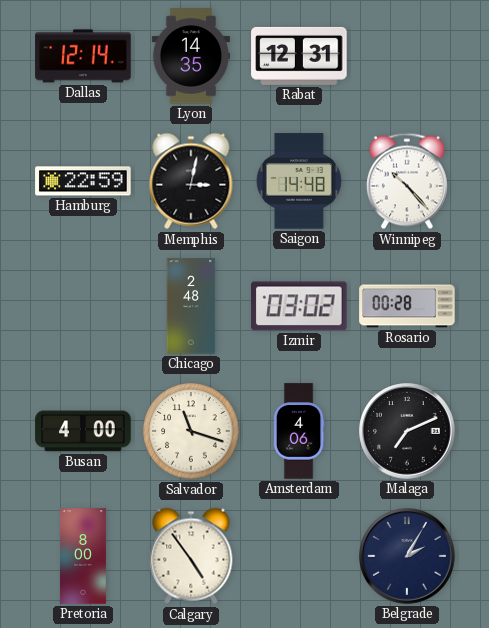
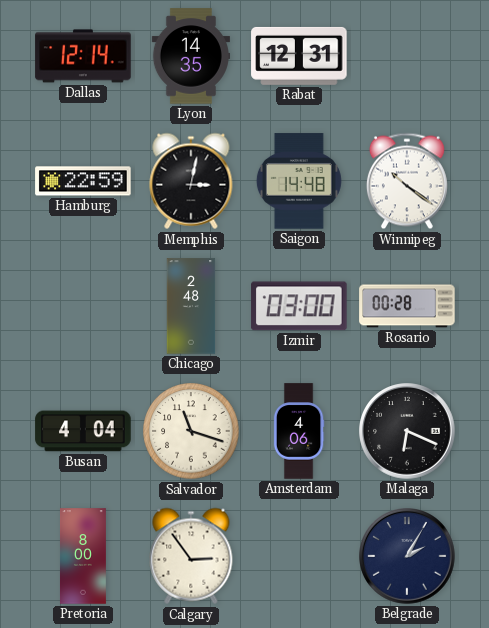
Winnipeg: 10:23 -> 10:21
Izmir: 03:02 -> 03:00
Busan: 4:00 -> 4:04
Malaga: 7:11 -> 6:19
Calgary: 4:54 -> 2:54
